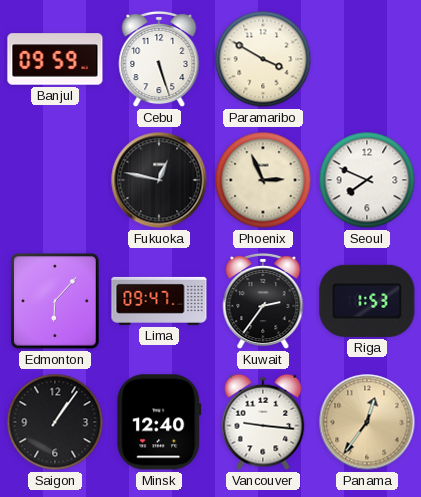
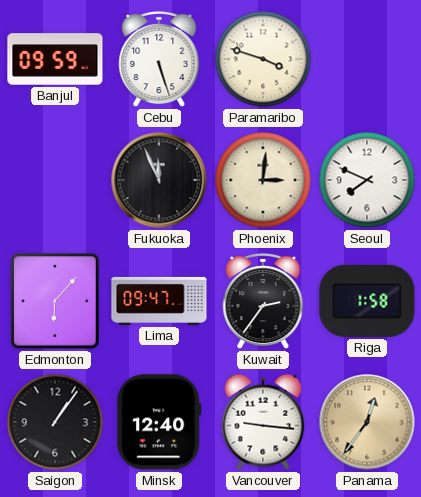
Paramaribo: 3:50 -> 3:48
Fukuoka: 12:47 -> 11:56
Phoenix: 2:56 -> 3:01
Riga: 1:53 -> 1:58
